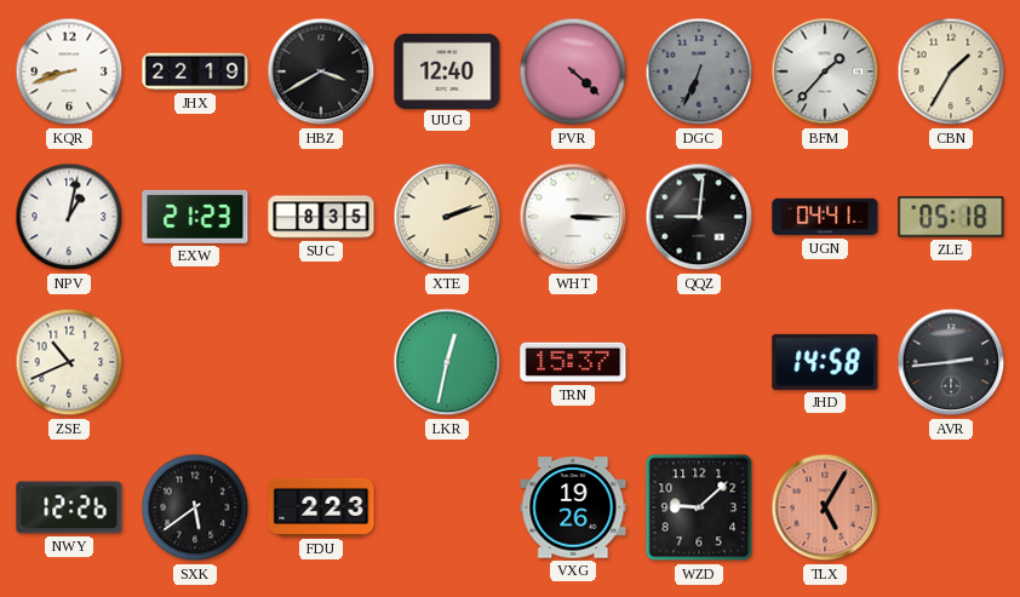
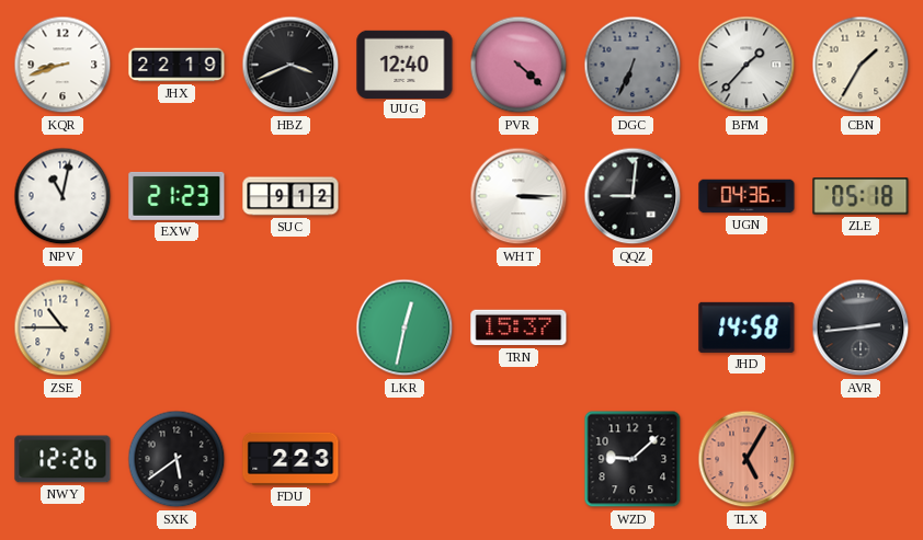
HBZ: 3:40 -> 3:41
NPV: 1:02 -> 11:02
SUC: 8:35 -> 9:12
XTE: 2:12 -> none
UGN: 04:41 -> 04:36
ZSE: 10:41 -> 10:45
VXG: 19:26 -> none
